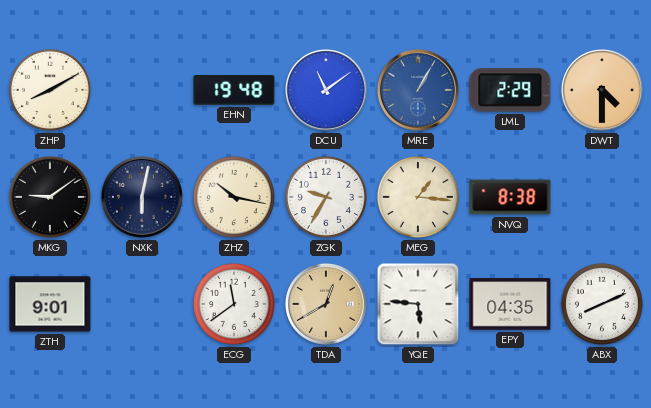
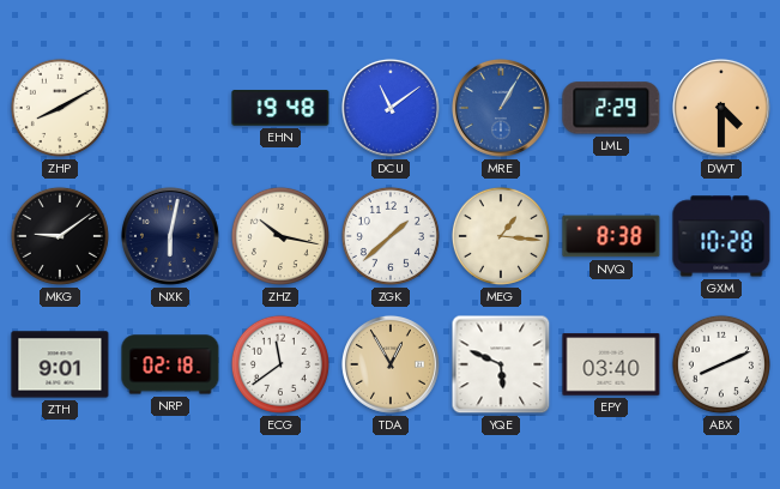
ZGK: 9:35 -> 1:38
GXM: none -> 10:28
NRP: none -> 02:18
TDA: 12:40 -> 12:55
YQE: 5:46 -> 5:49
EPY: 04:35 -> 03:40
